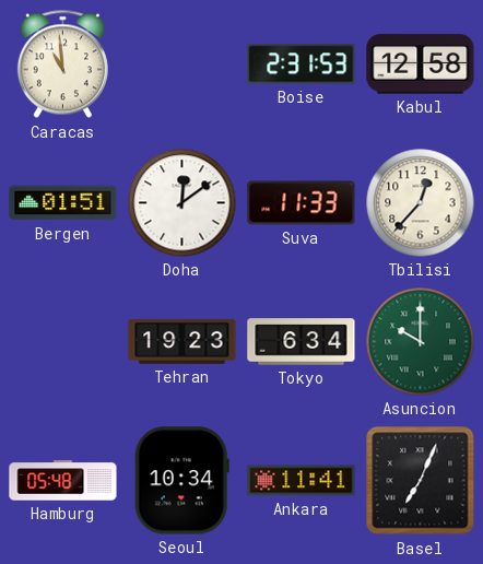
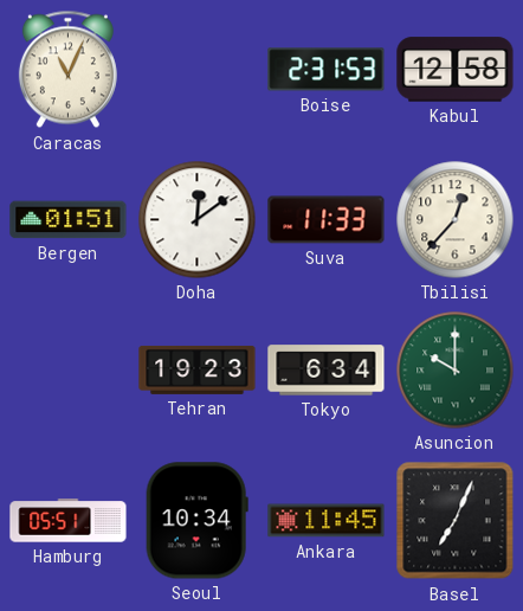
Caracas: 10:59 -> 11:04
Hamburg: 05:48 -> 05:51
Ankara: 11:41 -> 11:45
